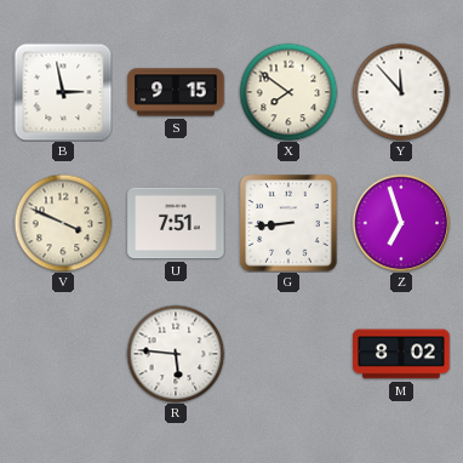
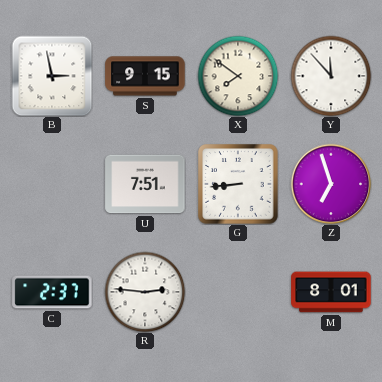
V: 3:49 -> none
C: none -> 2:37
R: 5:46 -> 2:46
M: 8:02 -> 8:01
